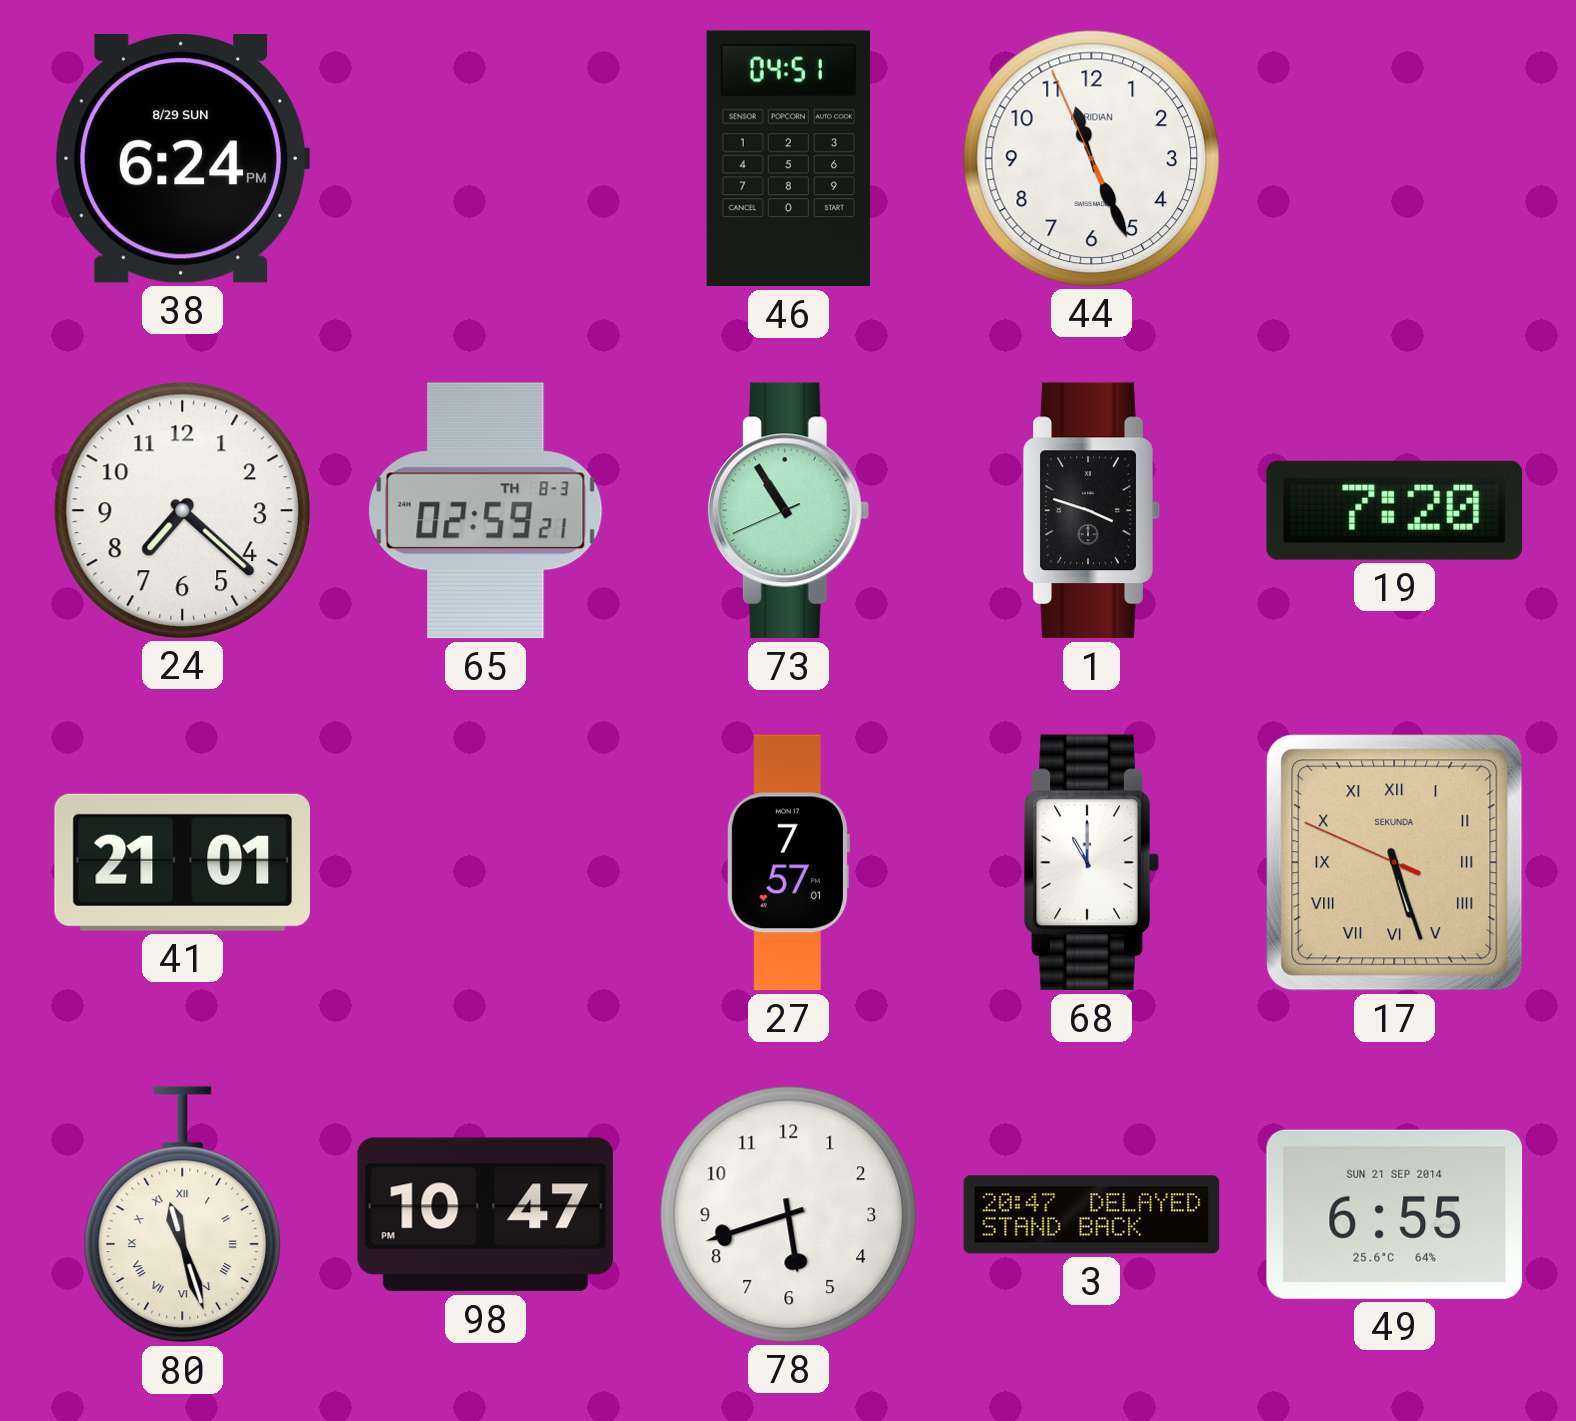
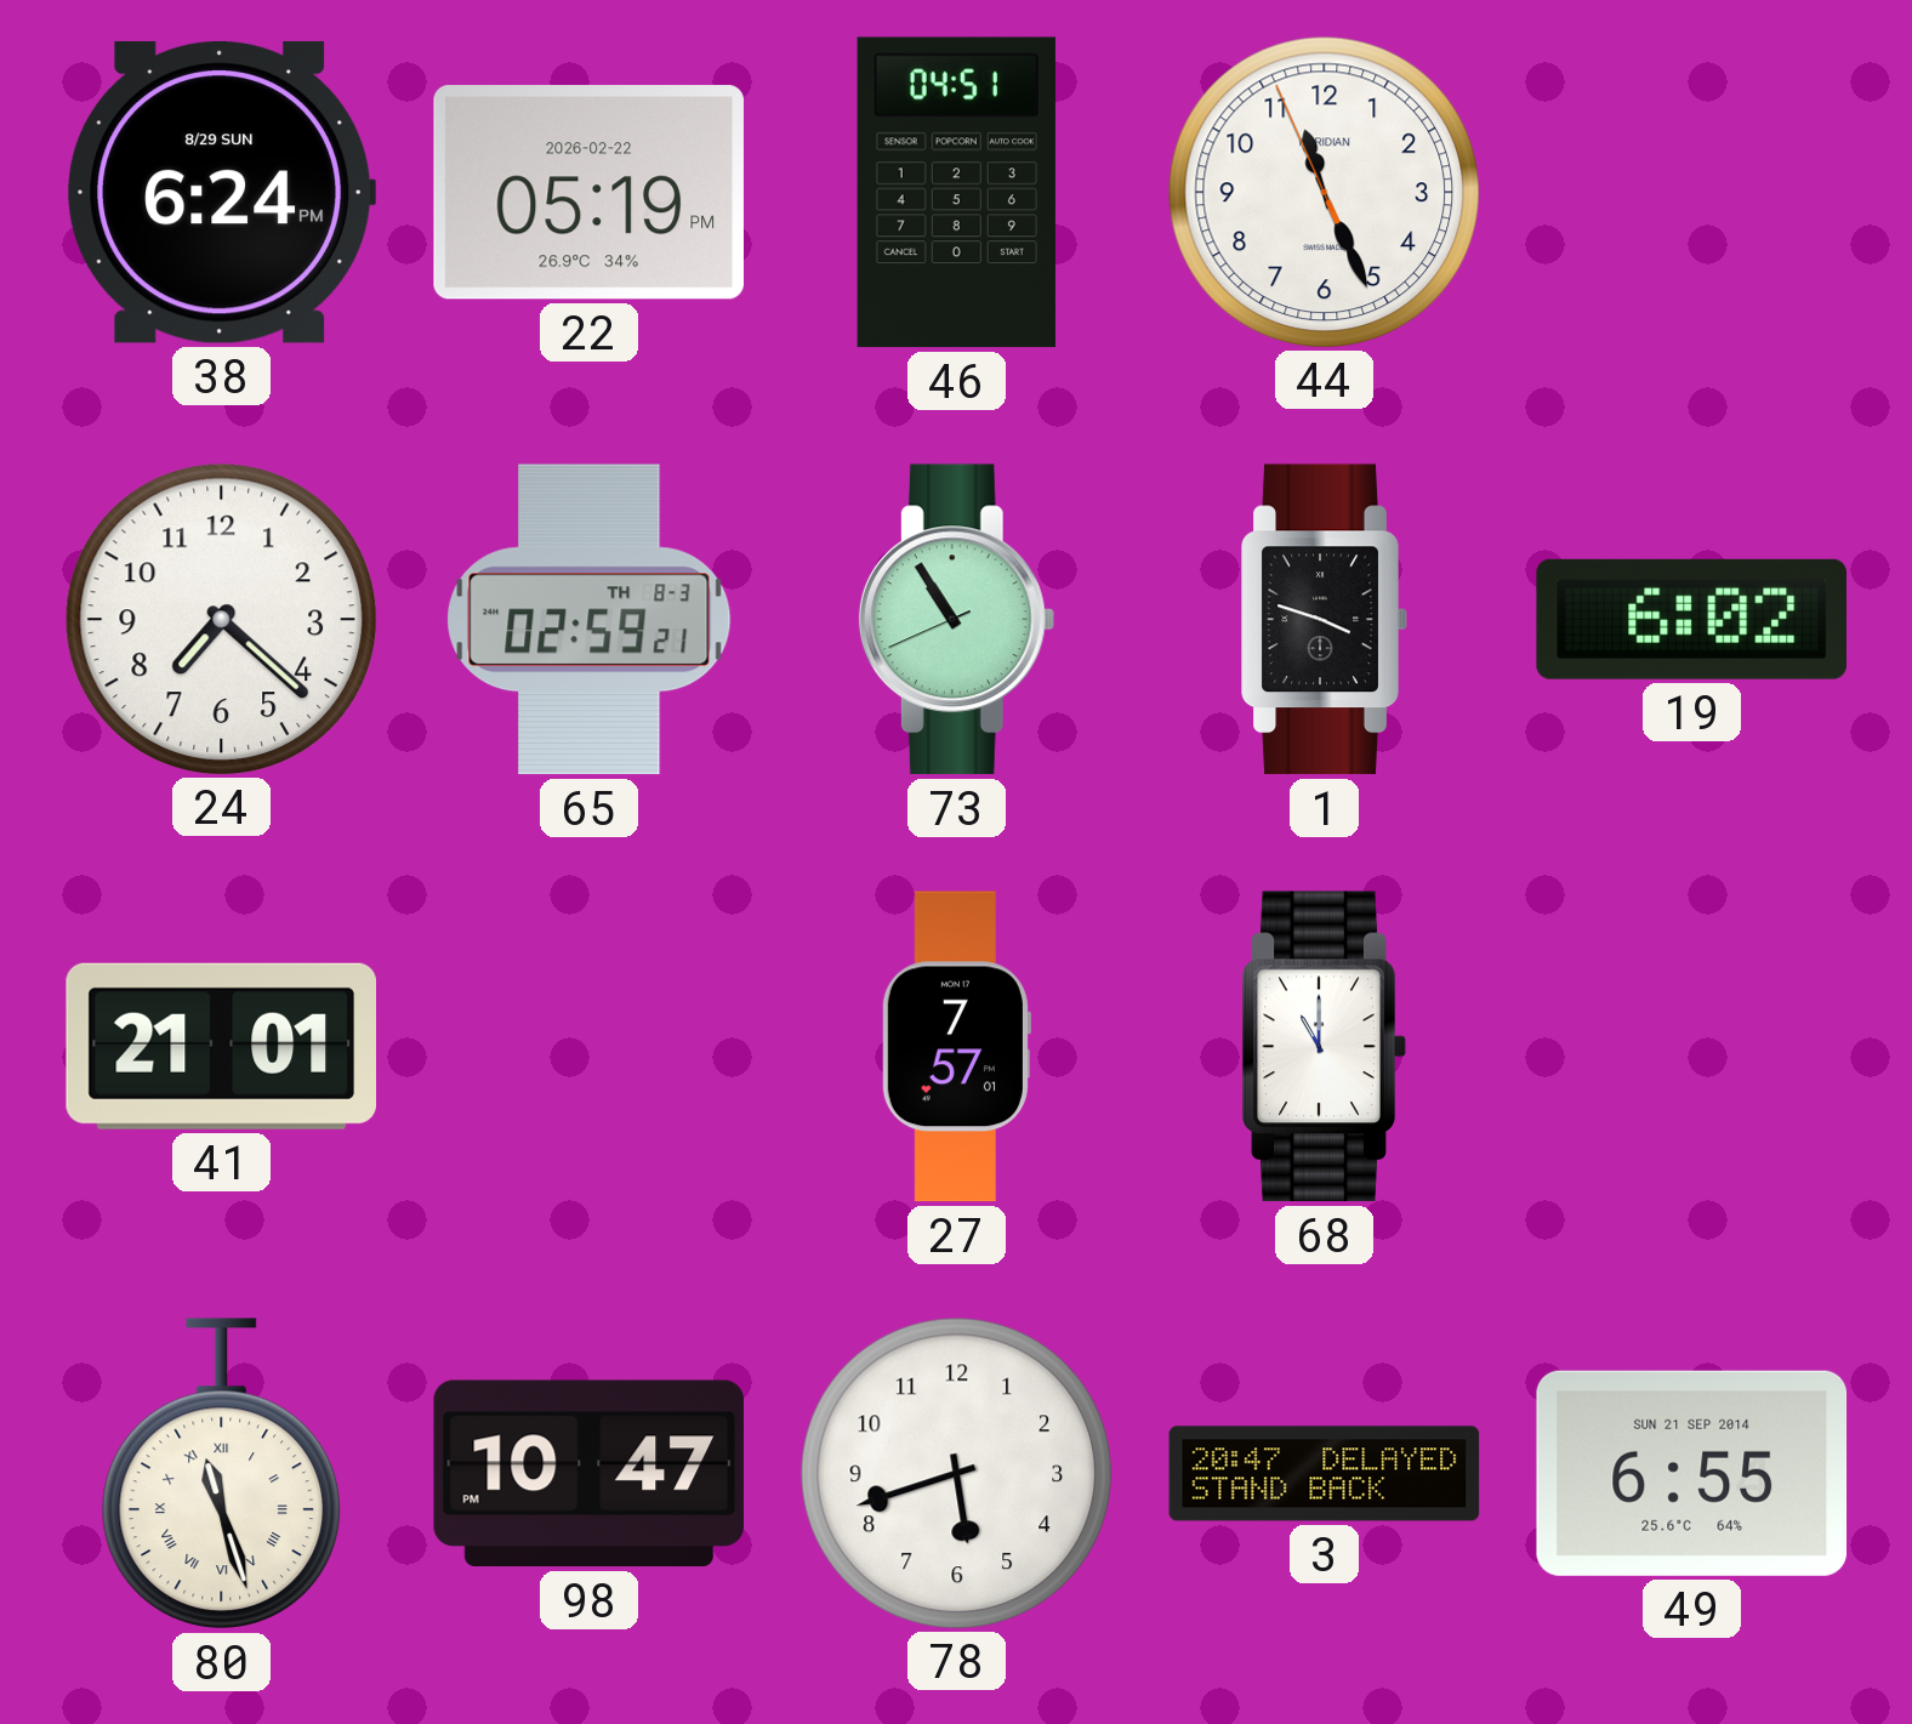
22: none -> 05:19
19: 7:20 -> 6:02
17: 5:26 -> none
